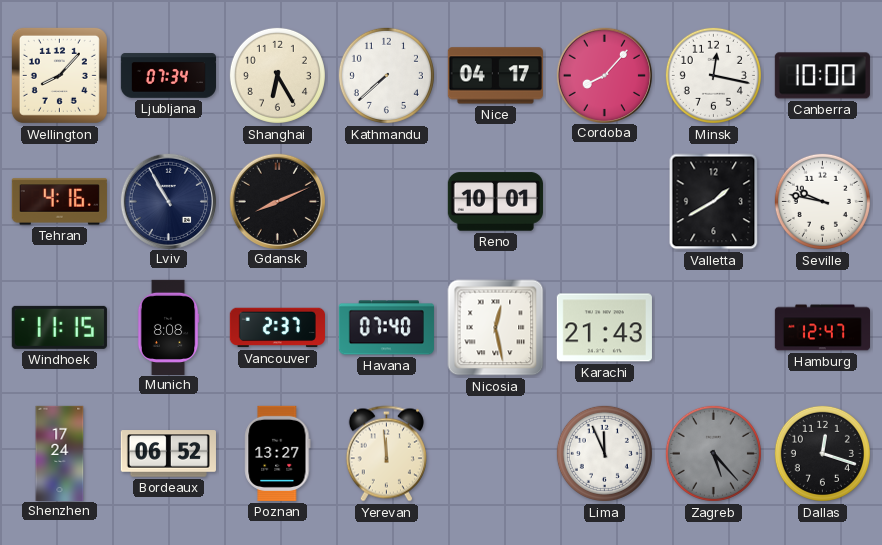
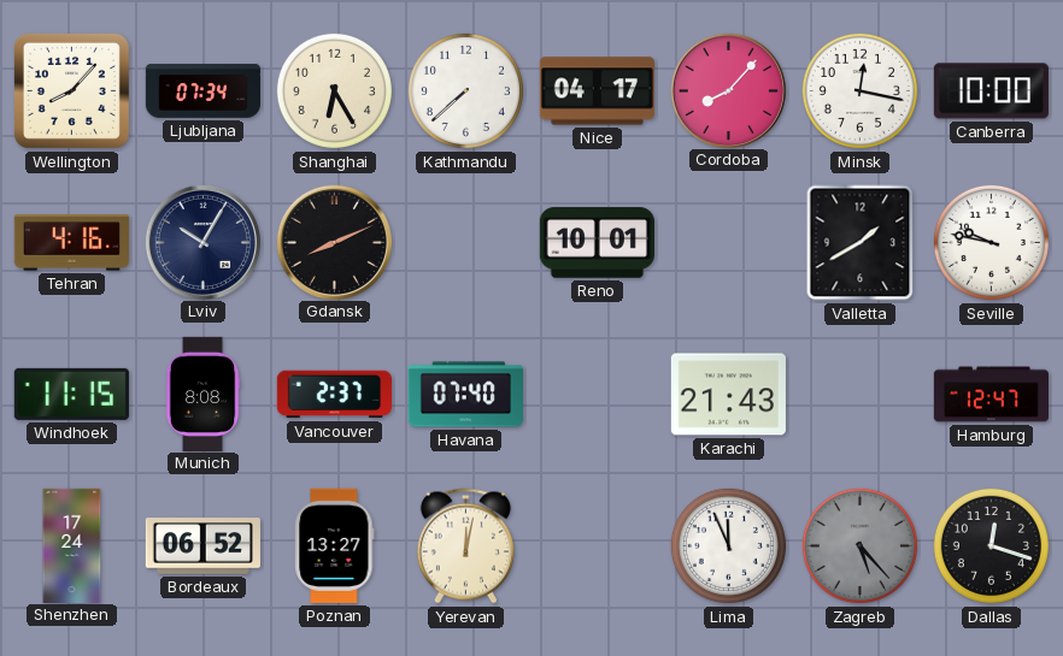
Lviv: 10:55 -> 10:05
Nicosia: 12:28 -> none
Yerevan: 11:59 -> 12:02
